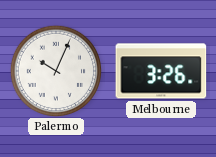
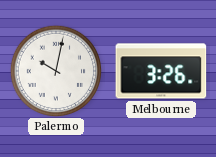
Palermo: 10:04 -> 10:02
